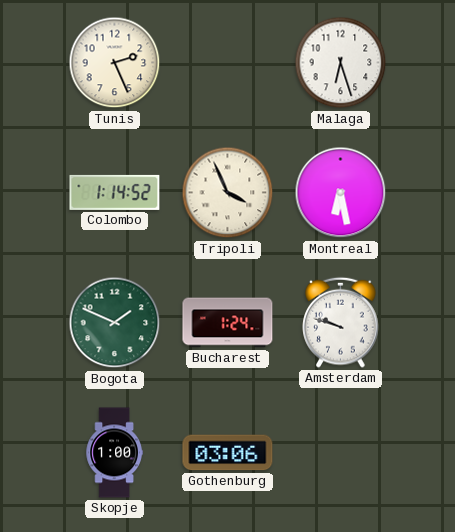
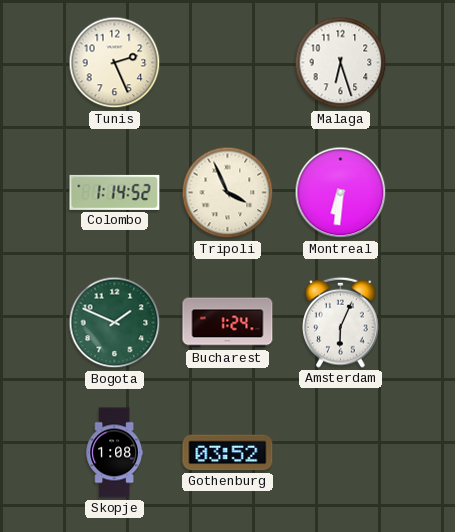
Montreal: 6:28 -> 6:31
Amsterdam: 9:48 -> 6:04
Skopje: 1:00 -> 1:08
Gothenburg: 03:06 -> 03:52
